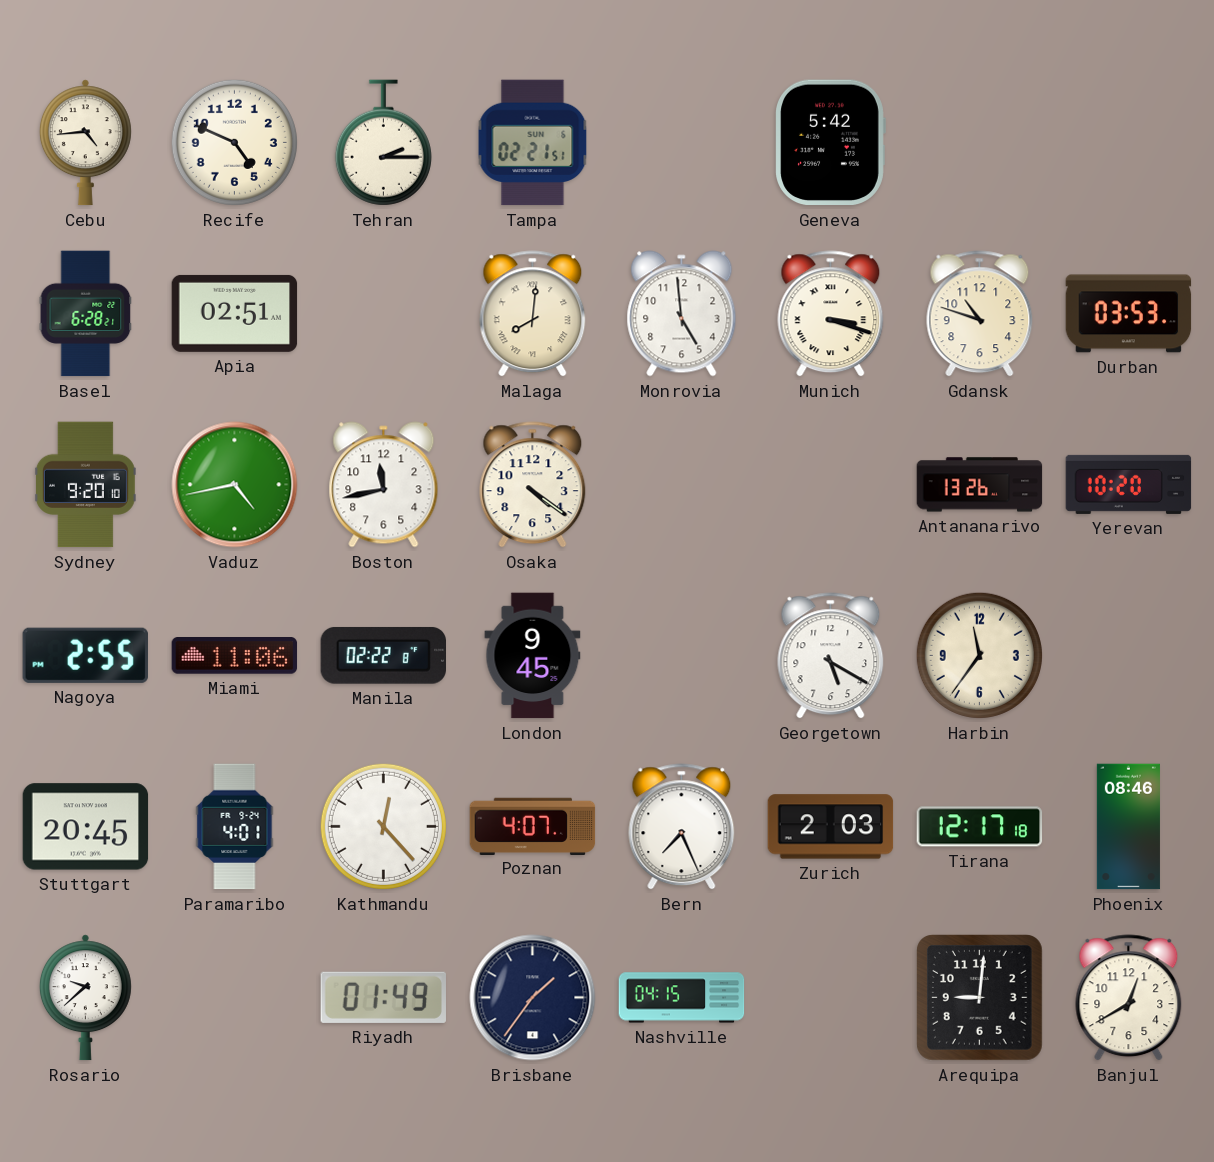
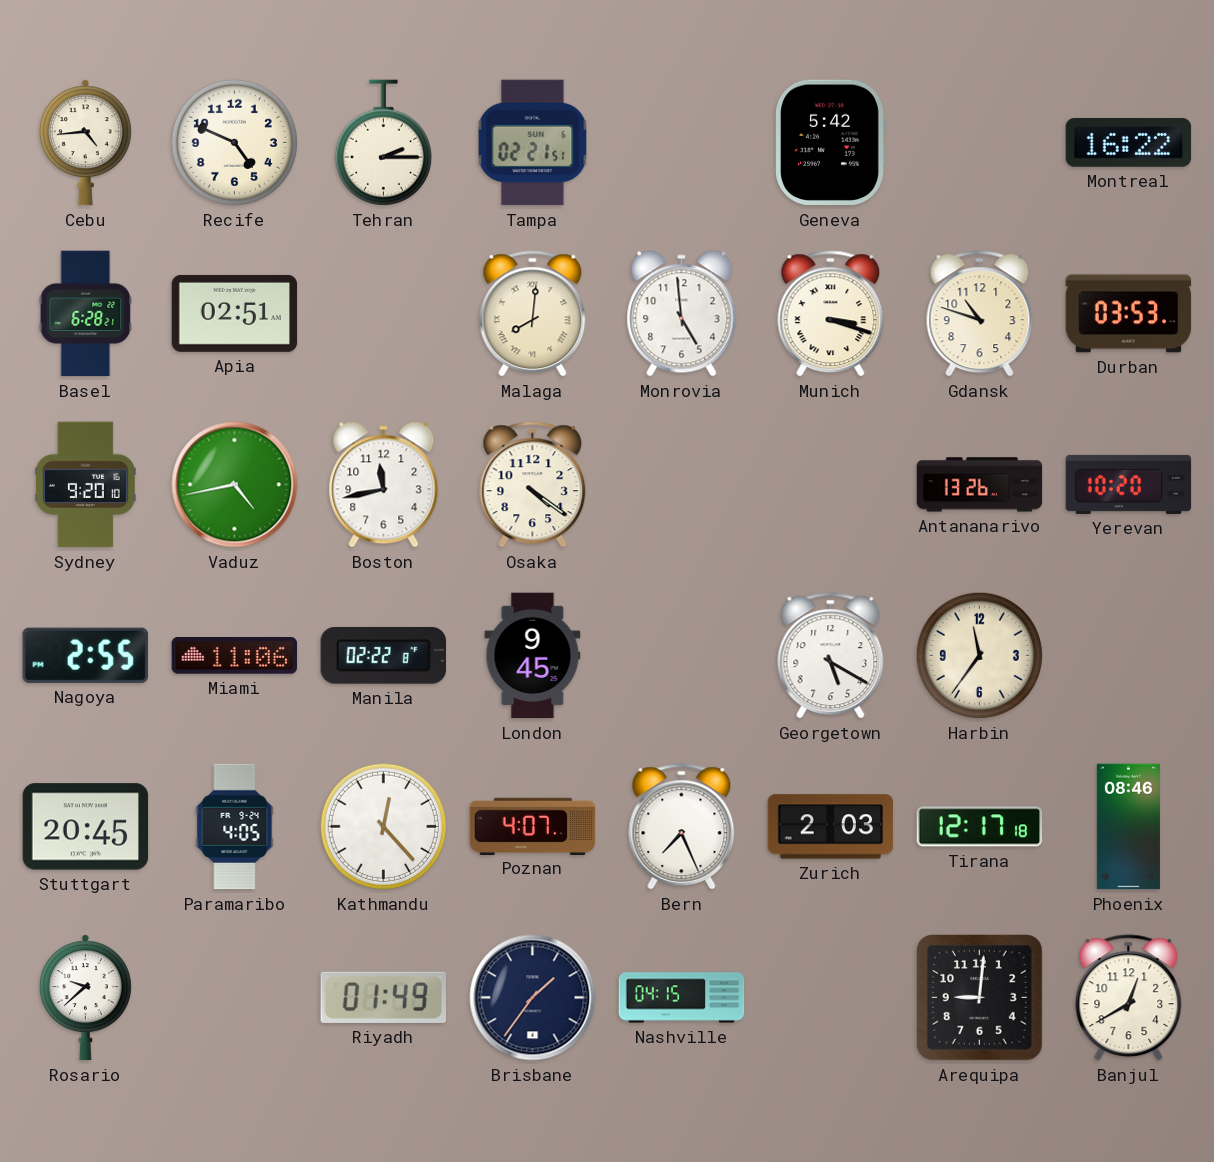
Montreal: none -> 16:22
Paramaribo: 4:01 -> 4:05
